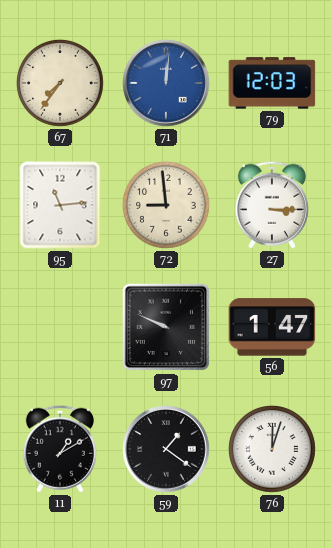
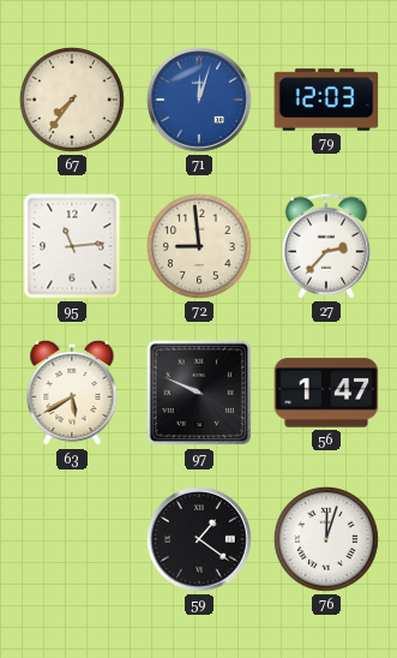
71: 12:01 -> 12:03
27: 3:15 -> 2:37
63: none -> 5:40
11: 1:10 -> none
